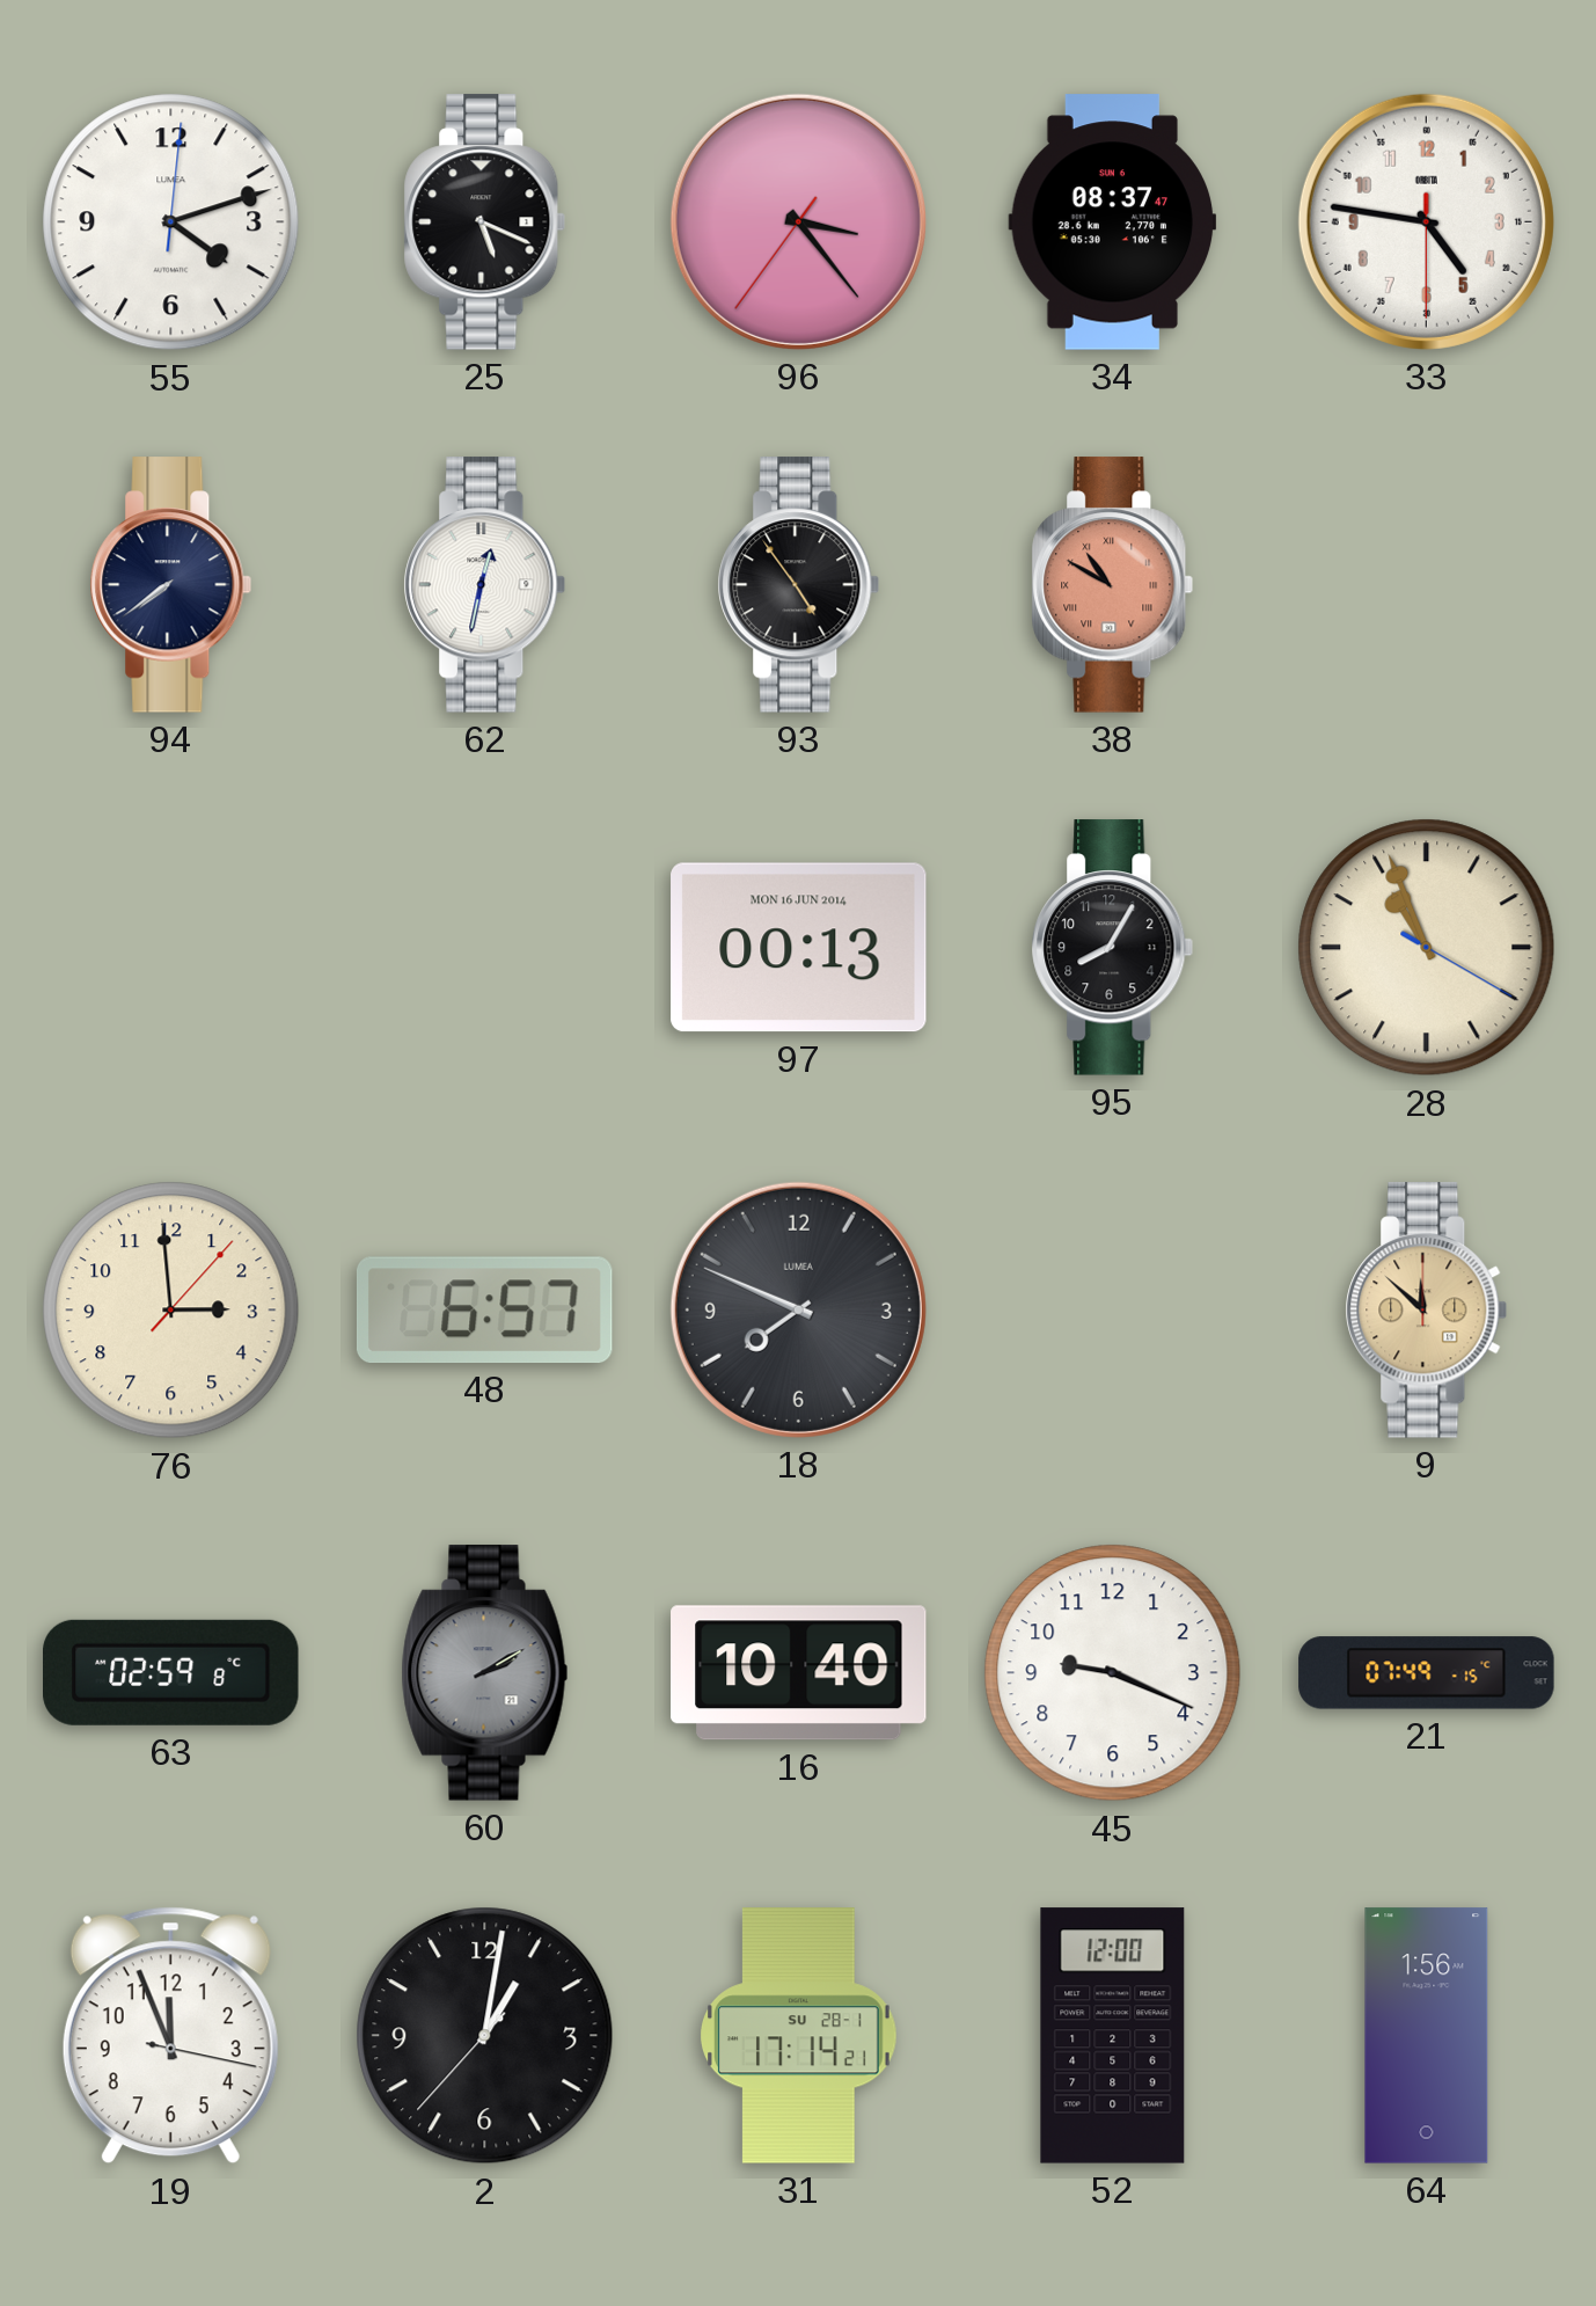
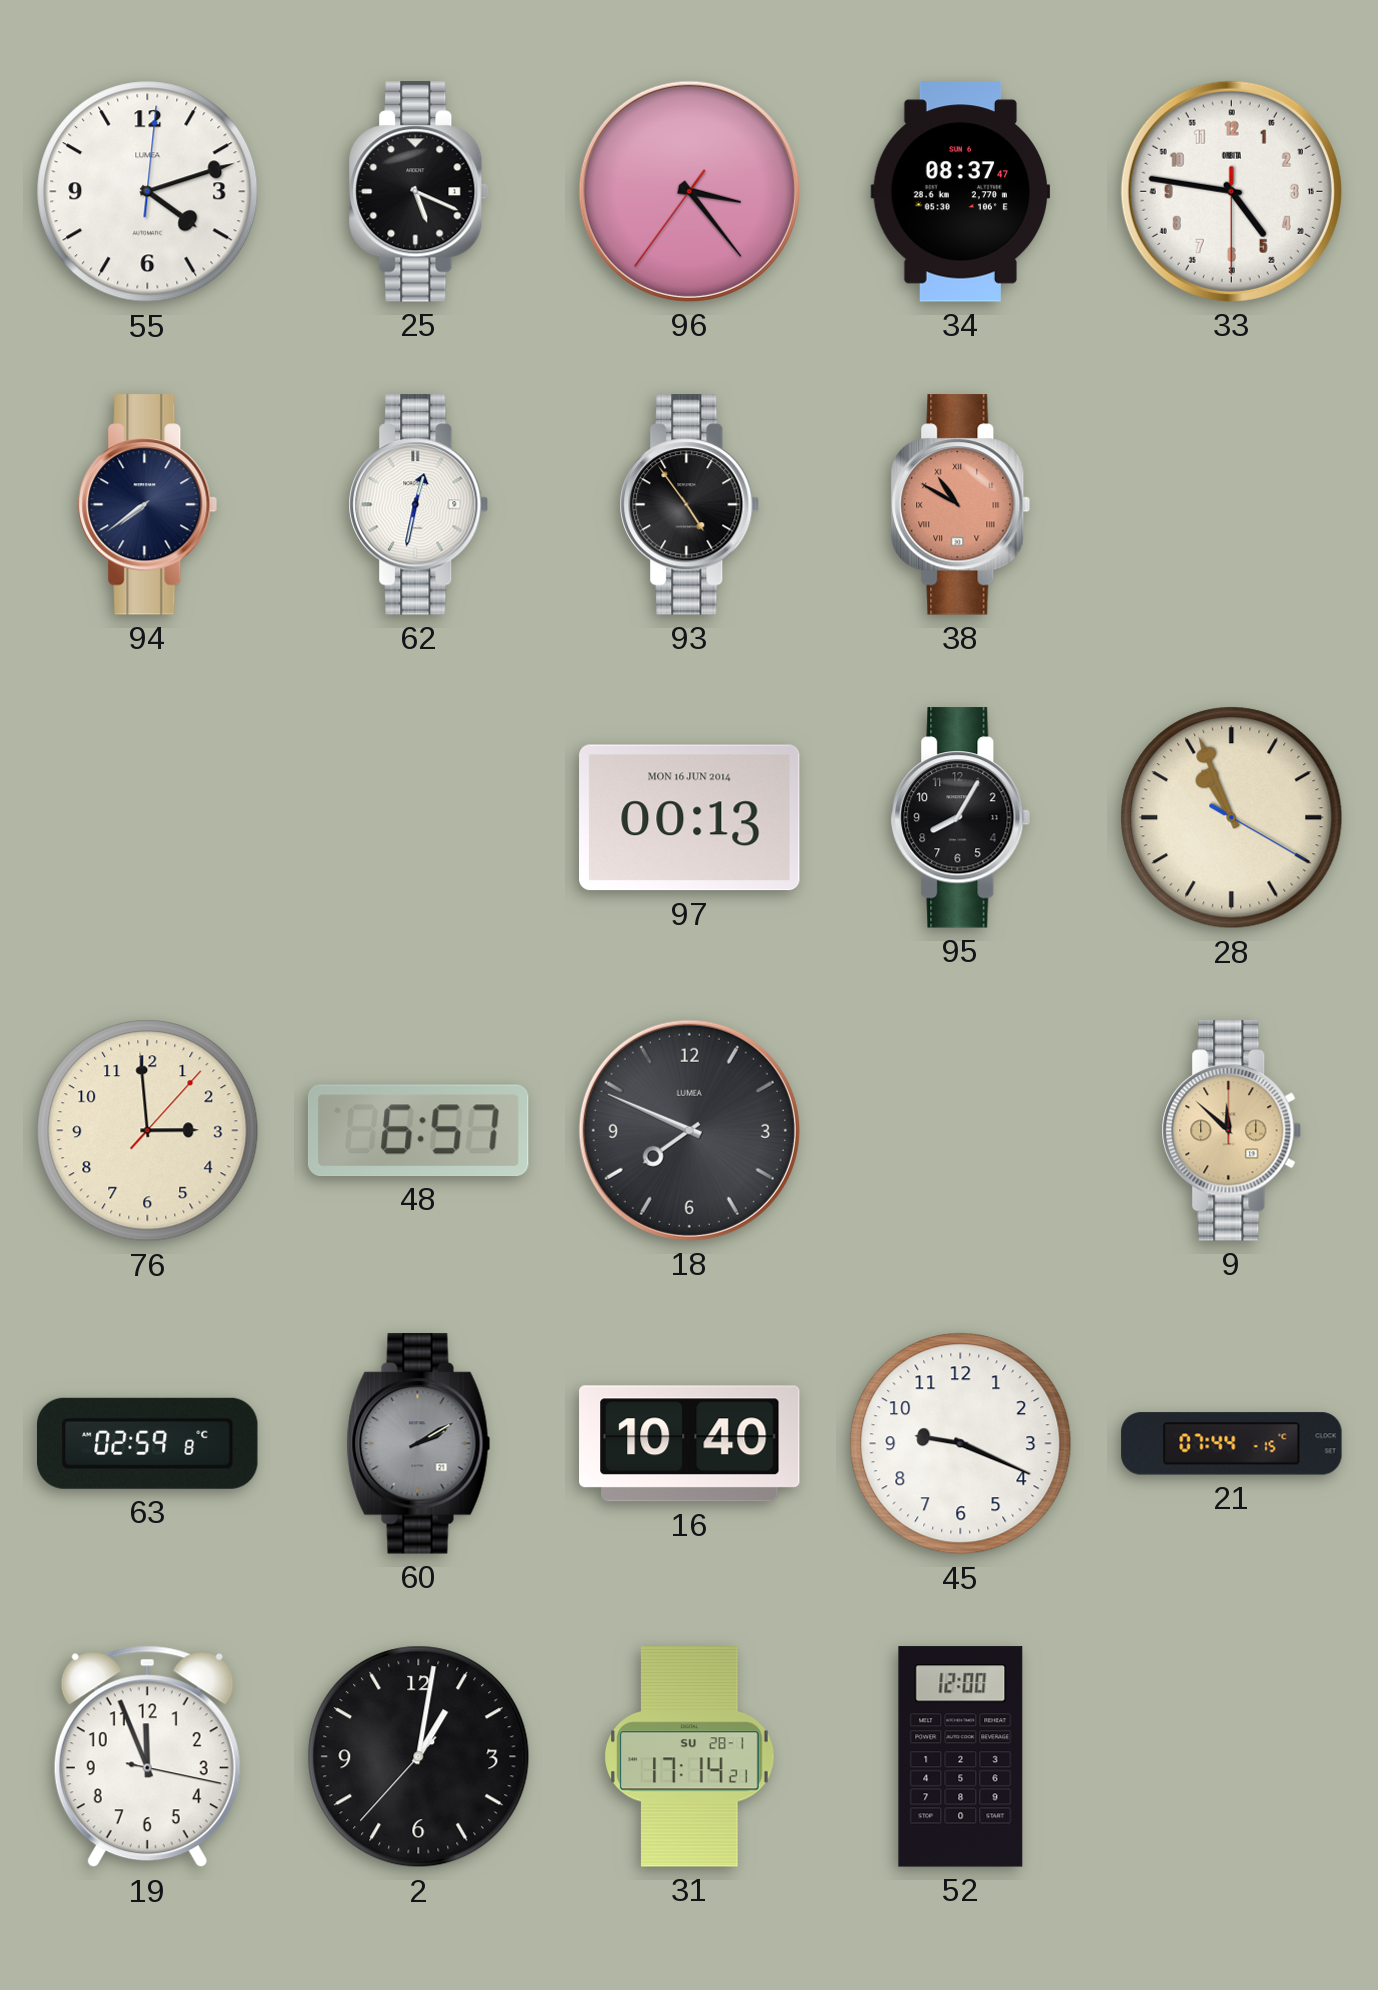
21: 07:49 -> 07:44
64: 1:56 -> none
